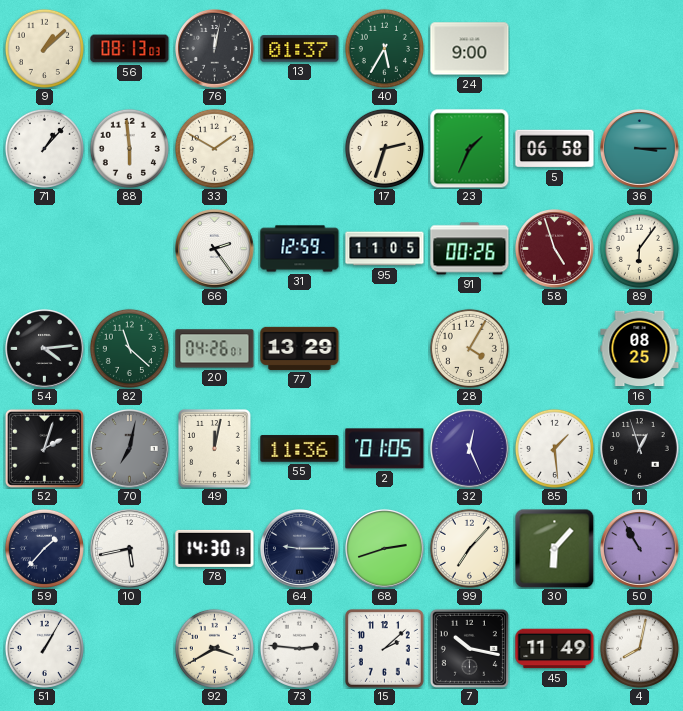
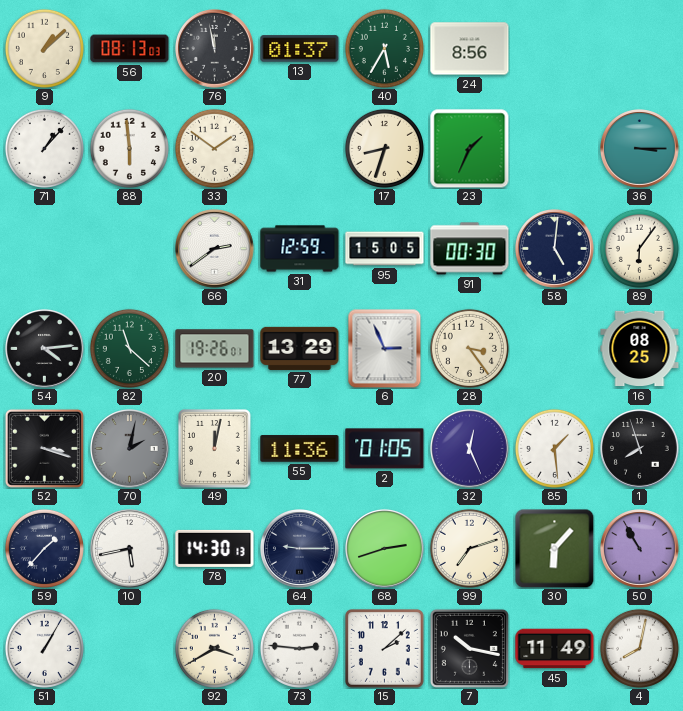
76: 12:02 -> 11:58
24: 9:00 -> 8:56
33: 1:50 -> 1:51
17: 2:33 -> 8:33
5: 06:58 -> none
66: 2:24 -> 2:39
95: 11:05 -> 15:05
91: 00:26 -> 00:30
58: 4:57 -> 5:01
58 dial: burgundy -> navy
20: 04:26 -> 19:26
6: none -> 2:56
28: 4:05 -> 3:24
52: 2:03 -> 3:18
70: 7:02 -> 2:02
1: 12:57 -> 7:57
99: 7:07 -> 7:12
